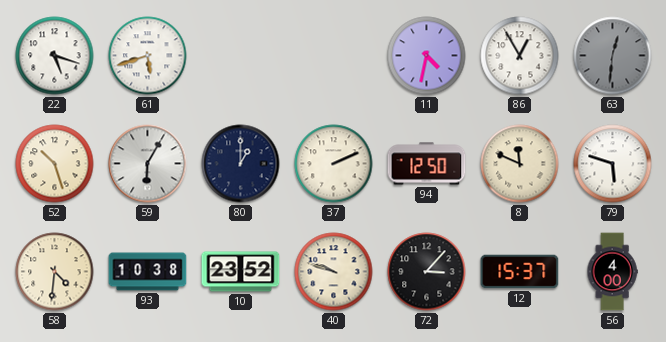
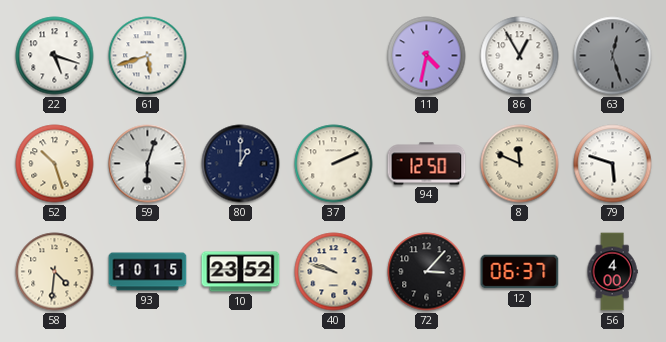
63: 12:31 -> 12:27
59: 6:05 -> 6:03
93: 10:38 -> 10:15
12: 15:37 -> 06:37
